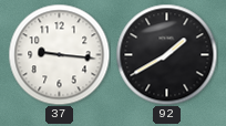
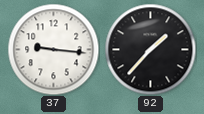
92: 1:40 -> 1:37
